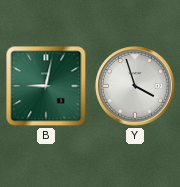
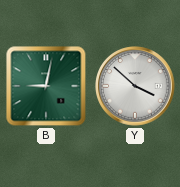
Y: 3:57 -> 3:52
